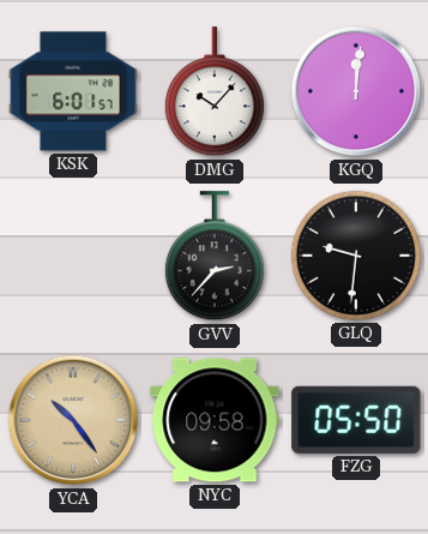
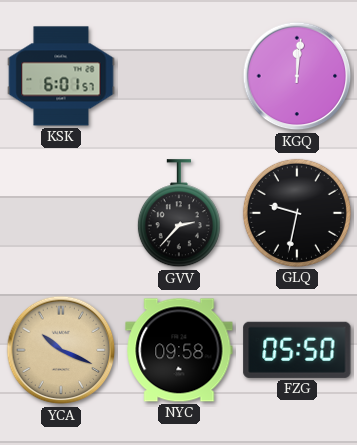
DMG: 10:07 -> none
GLQ: 9:31 -> 9:32
YCA: 10:24 -> 10:19
